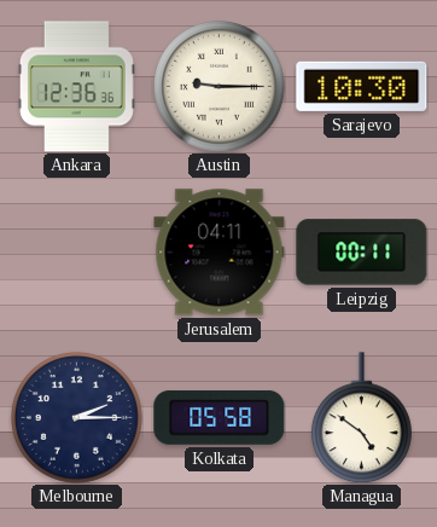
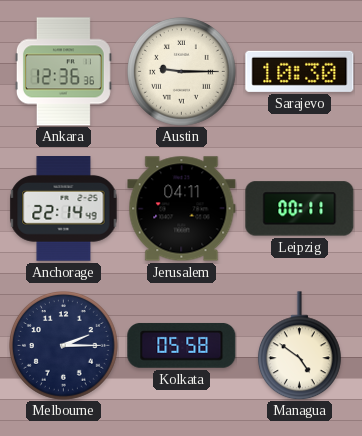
Anchorage: none -> 22:14
